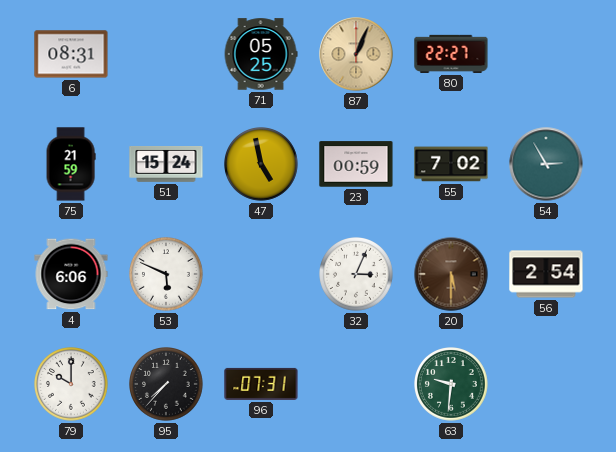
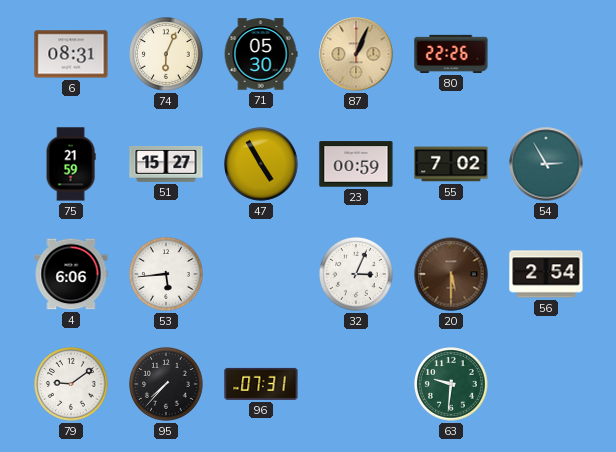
74: none -> 6:04
71: 05:25 -> 05:30
80: 22:27 -> 22:26
51: 15:24 -> 15:27
47: 4:58 -> 4:55
53: 5:49 -> 5:44
79: 10:00 -> 9:09
